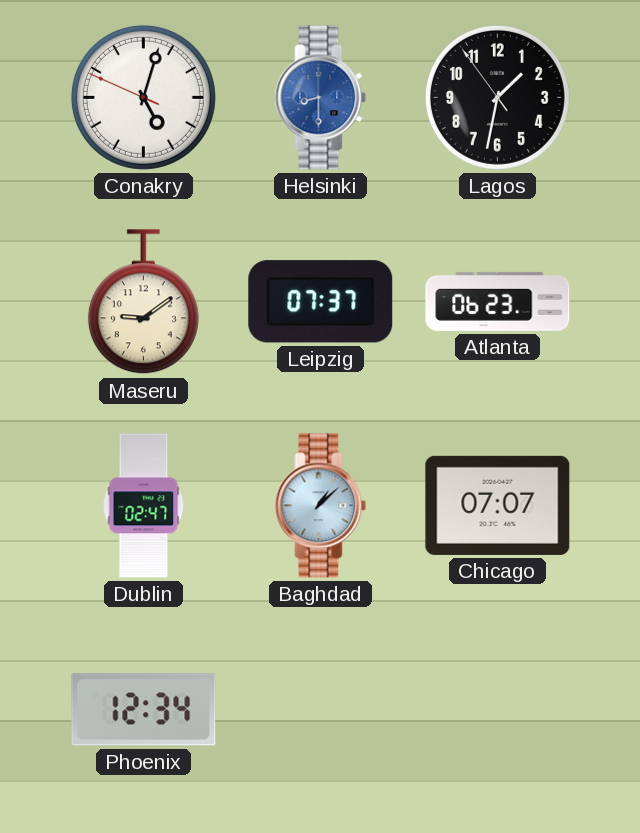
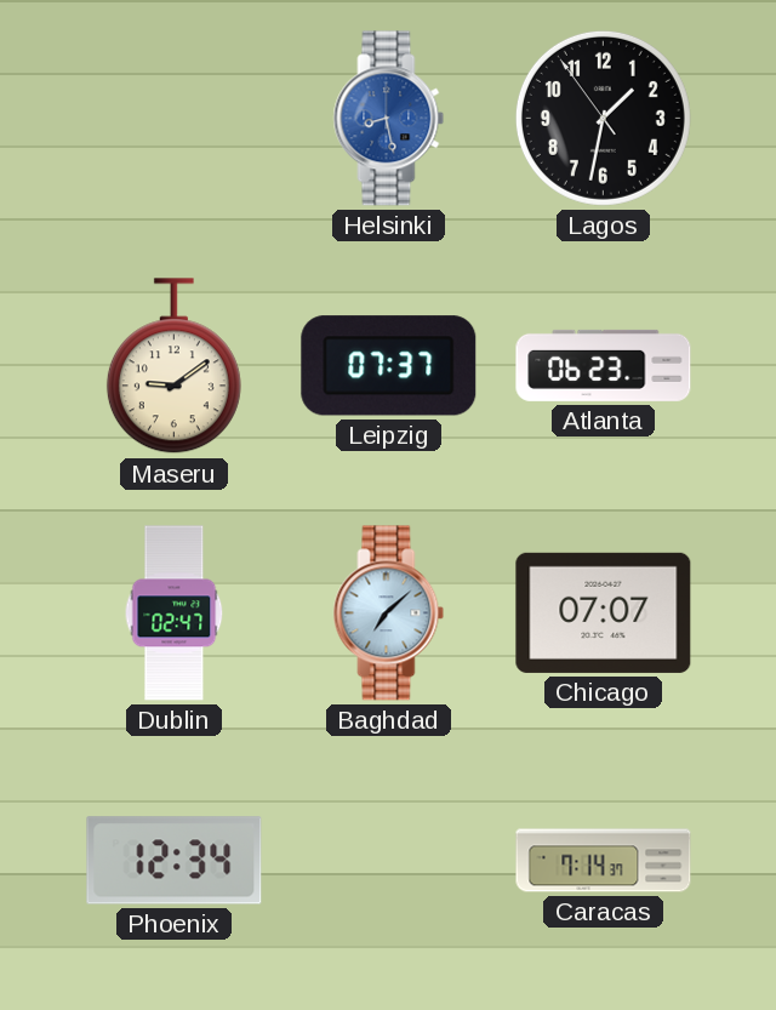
Conakry: 5:02 -> none
Helsinki: 8:30 -> 8:28
Baghdad: 1:08 -> 7:08
Caracas: none -> 7:14
